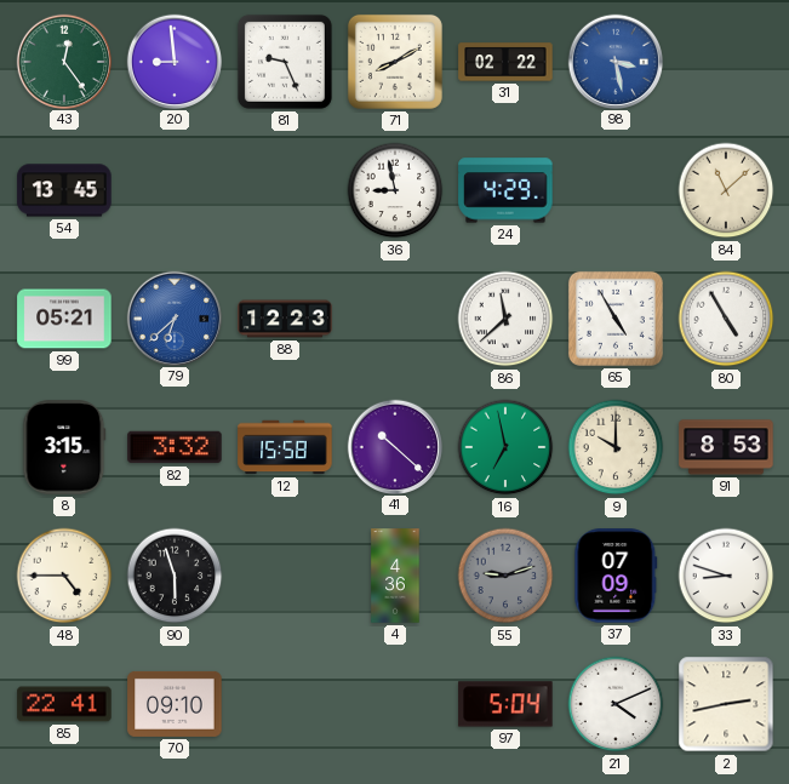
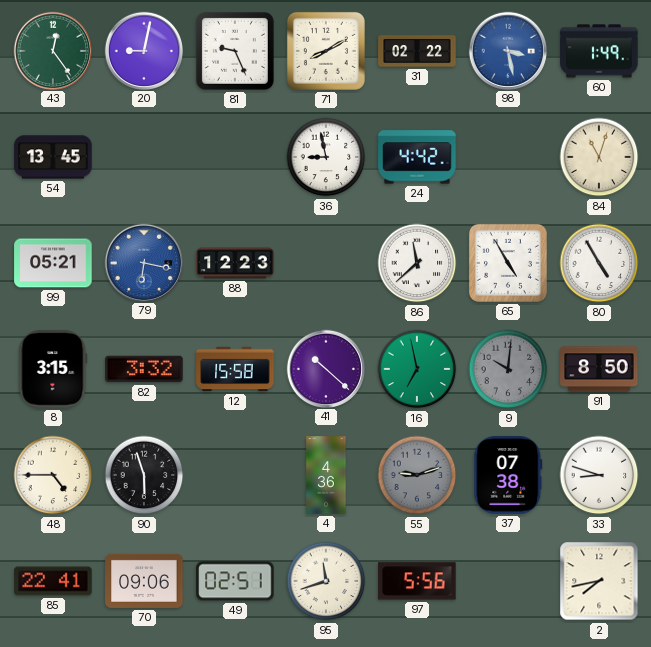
20: 8:59 -> 9:02
60: none -> 1:49
24: 4:29 -> 4:42
84: 11:08 -> 11:03
79: 6:38 -> 6:17
9: 10:00 -> 10:01
9 dial: cream -> grey
91: 8:53 -> 8:50
37: 07:09 -> 07:38
70: 09:10 -> 09:06
49: none -> 02:51
95: none -> 11:42
97: 5:04 -> 5:56
21: 4:11 -> none
2: 2:43 -> 7:43
